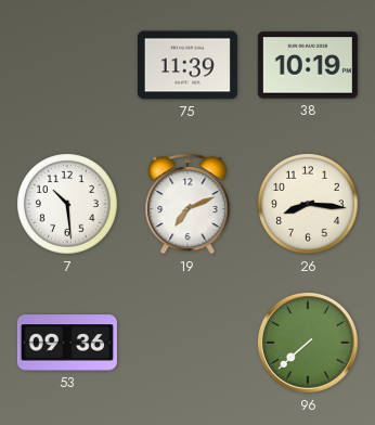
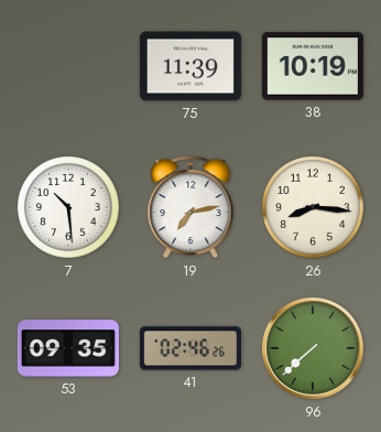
19: 7:11 -> 7:13
53: 09:36 -> 09:35
41: none -> 02:46
